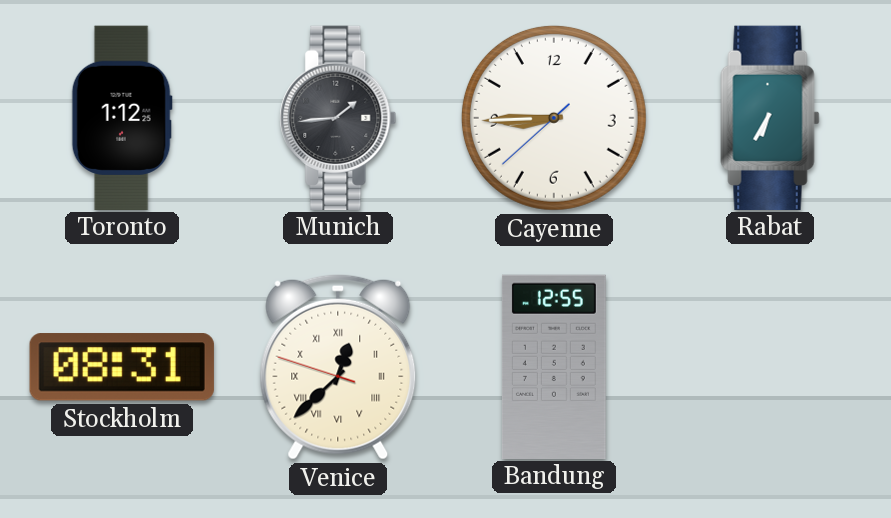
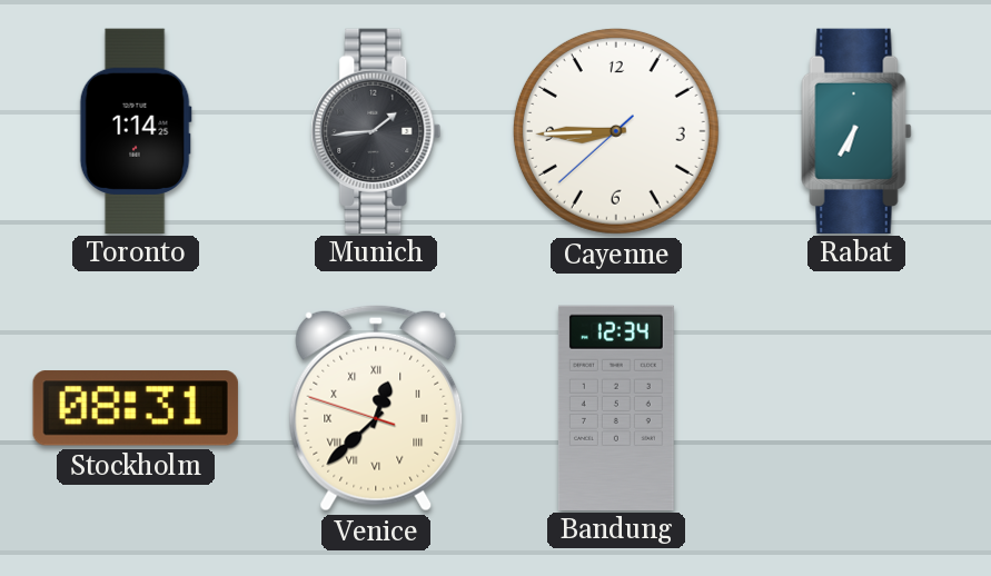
Toronto: 1:12 -> 1:14
Bandung: 12:55 -> 12:34
